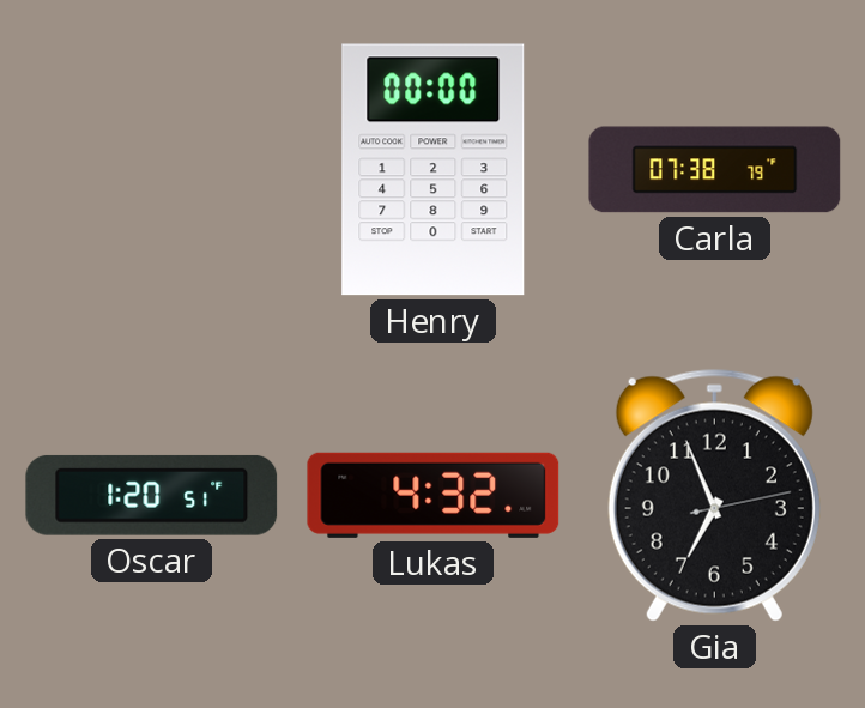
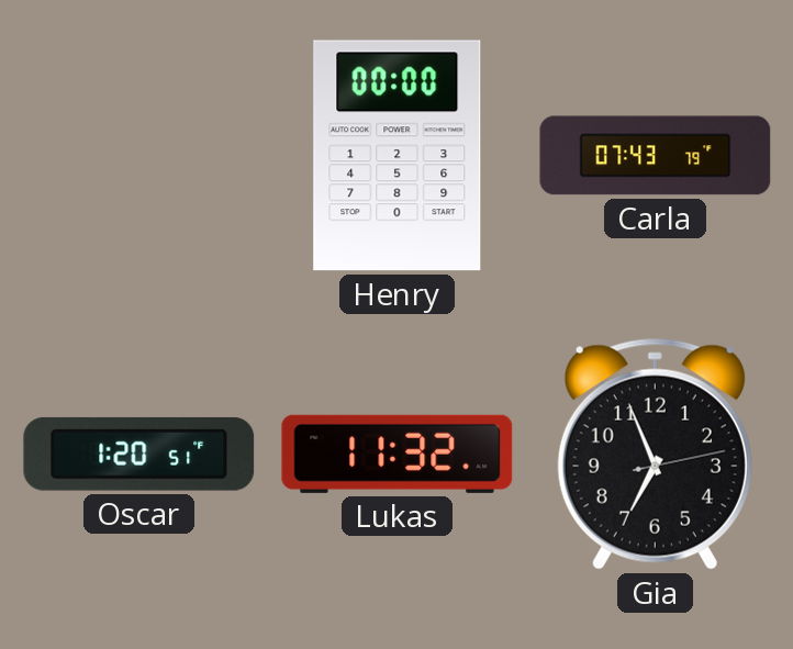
Carla: 07:38 -> 07:43
Lukas: 4:32 -> 11:32
